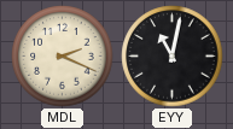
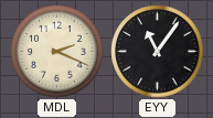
EYY: 11:02 -> 11:06
